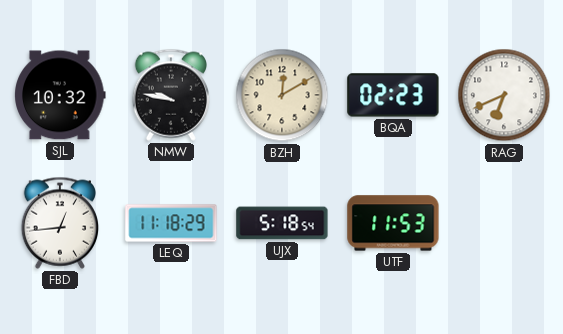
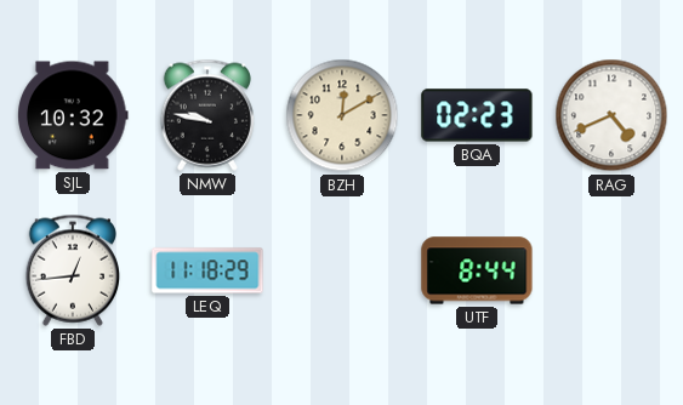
RAG: 6:41 -> 4:41
UJX: 5:18 -> none
UTF: 11:53 -> 8:44
